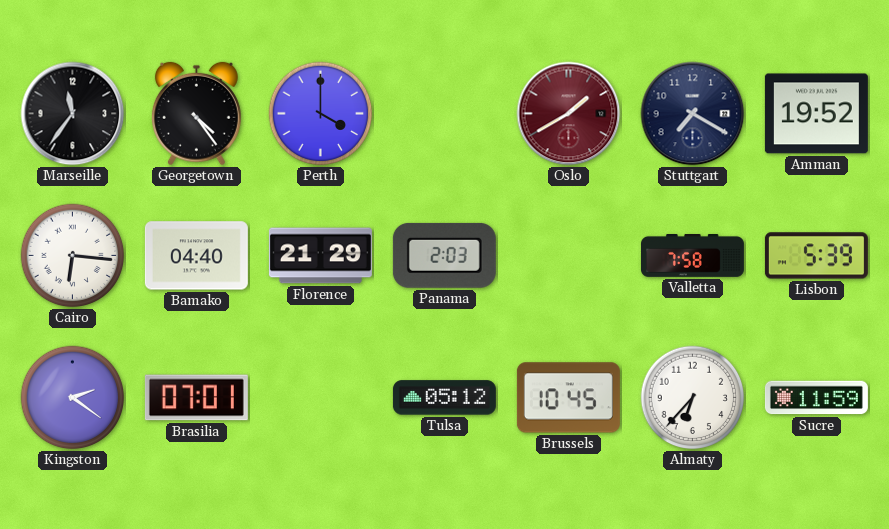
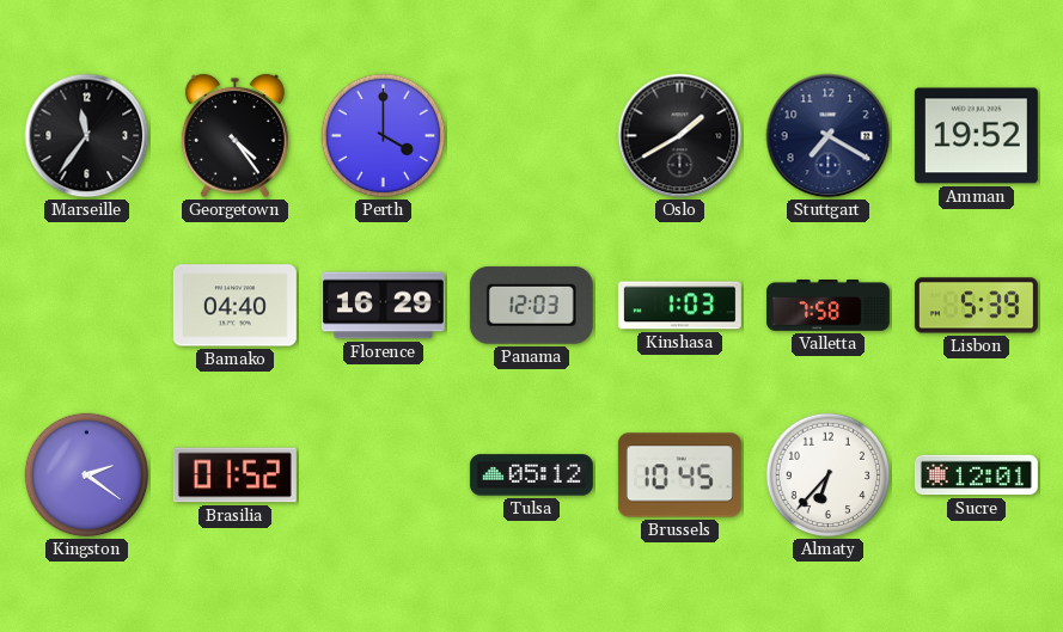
Oslo dial: burgundy -> black
Cairo: 6:16 -> none
Florence: 21:29 -> 16:29
Panama: 2:03 -> 12:03
Kinshasa: none -> 1:03
Brasilia: 07:01 -> 01:52
Sucre: 11:59 -> 12:01
